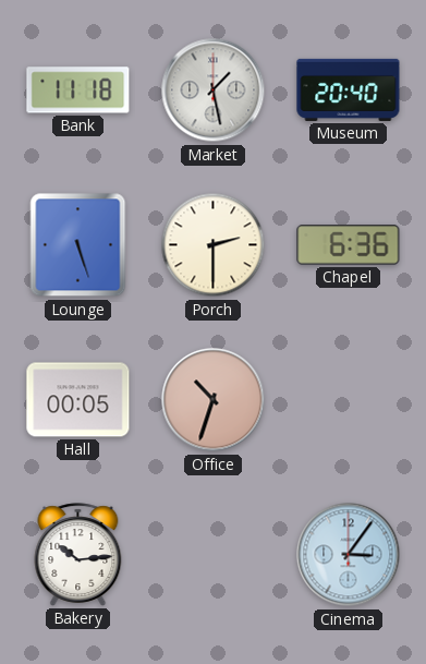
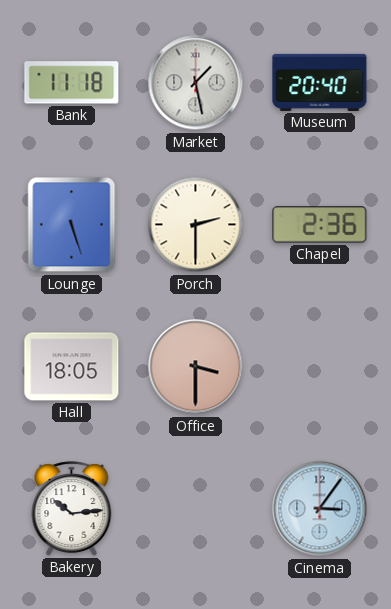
Chapel: 6:36 -> 2:36
Hall: 00:05 -> 18:05
Office: 10:33 -> 3:30
